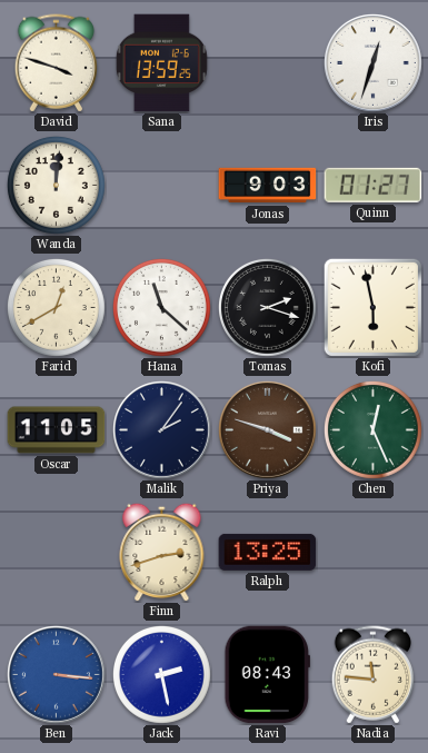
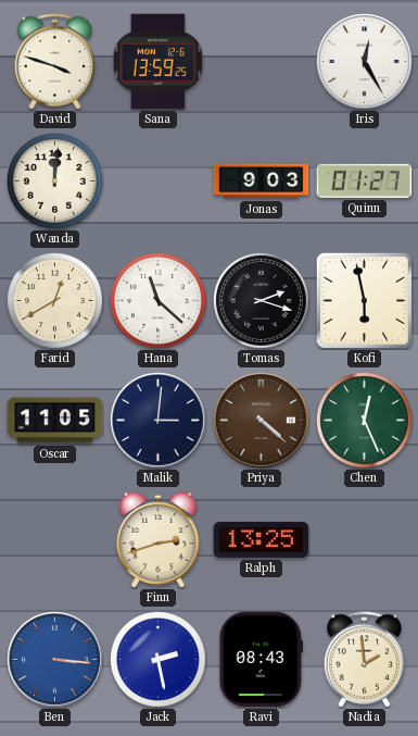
Iris: 12:33 -> 12:25
Malik: 2:06 -> 3:01
Priya: 3:48 -> 4:22
Nadia: 11:46 -> 1:59
